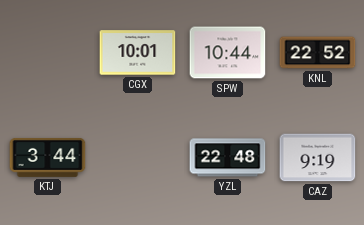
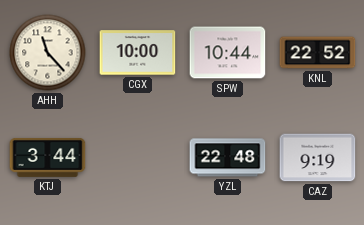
AHH: none -> 11:23
CGX: 10:01 -> 10:00
